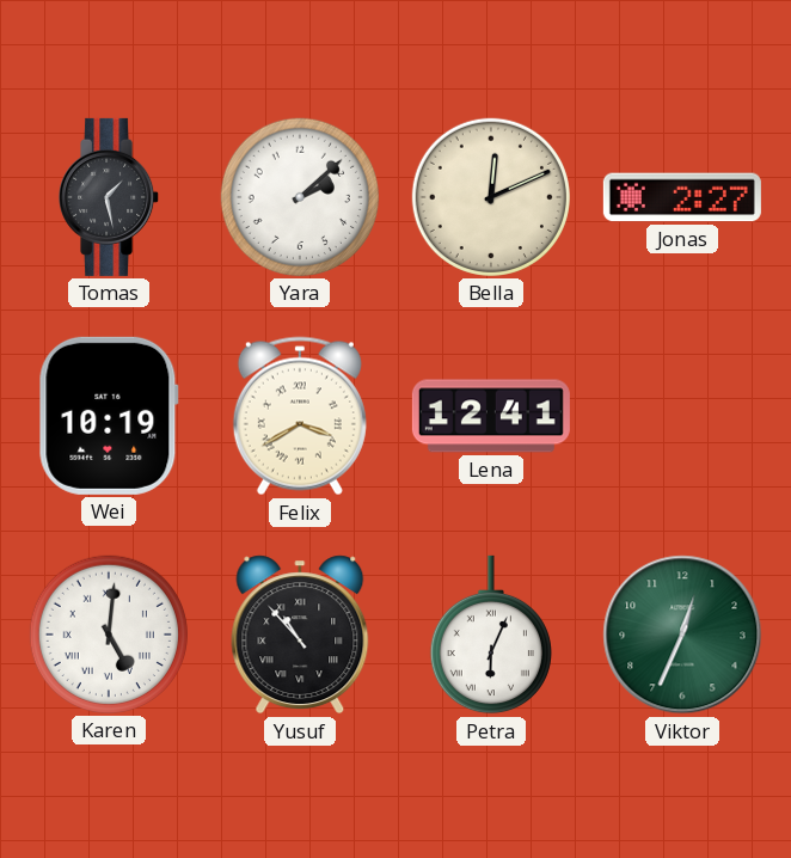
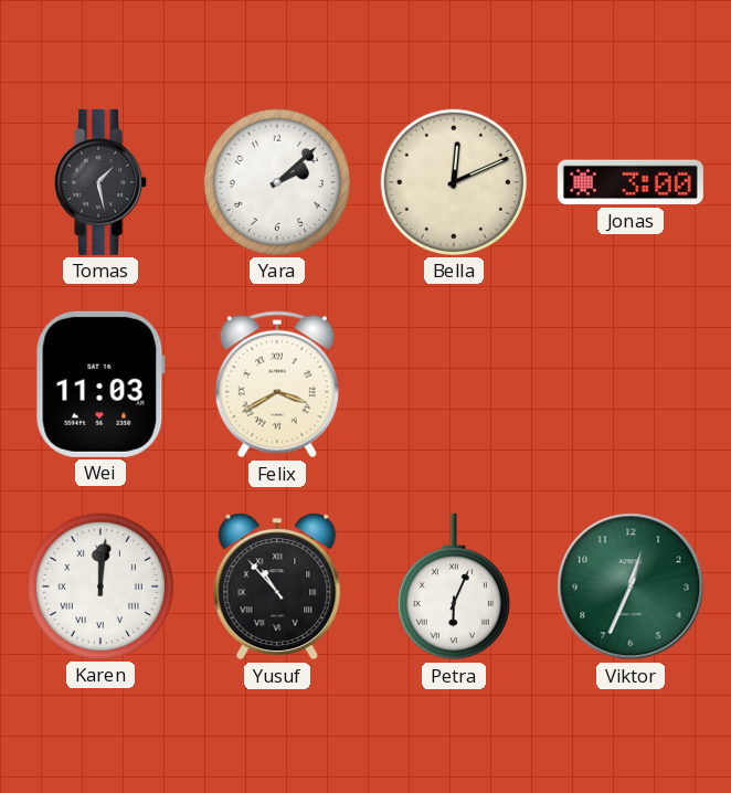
Jonas: 2:27 -> 3:00
Wei: 10:19 -> 11:03
Lena: 12:41 -> none
Karen: 5:01 -> 12:01
